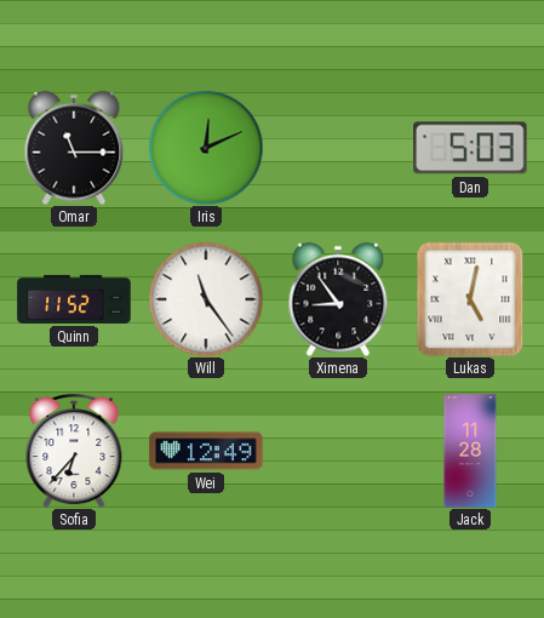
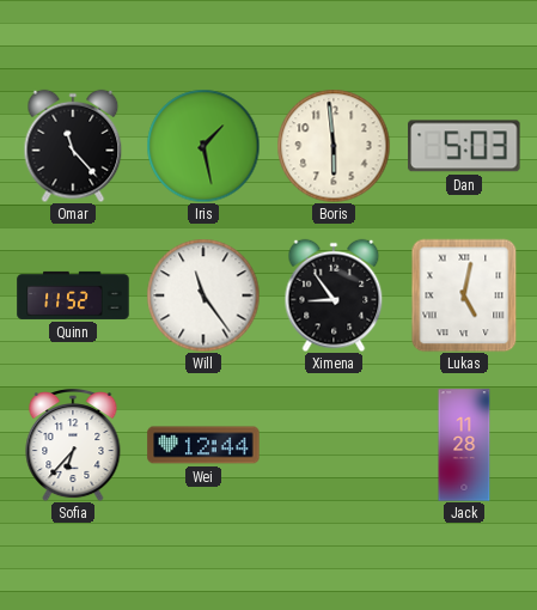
Omar: 11:15 -> 11:23
Iris: 12:11 -> 1:28
Boris: none -> 5:59
Wei: 12:49 -> 12:44
